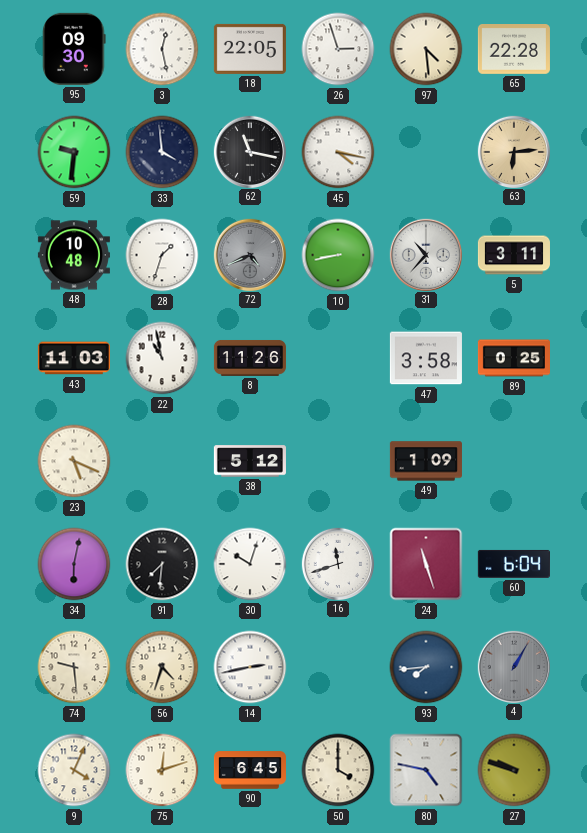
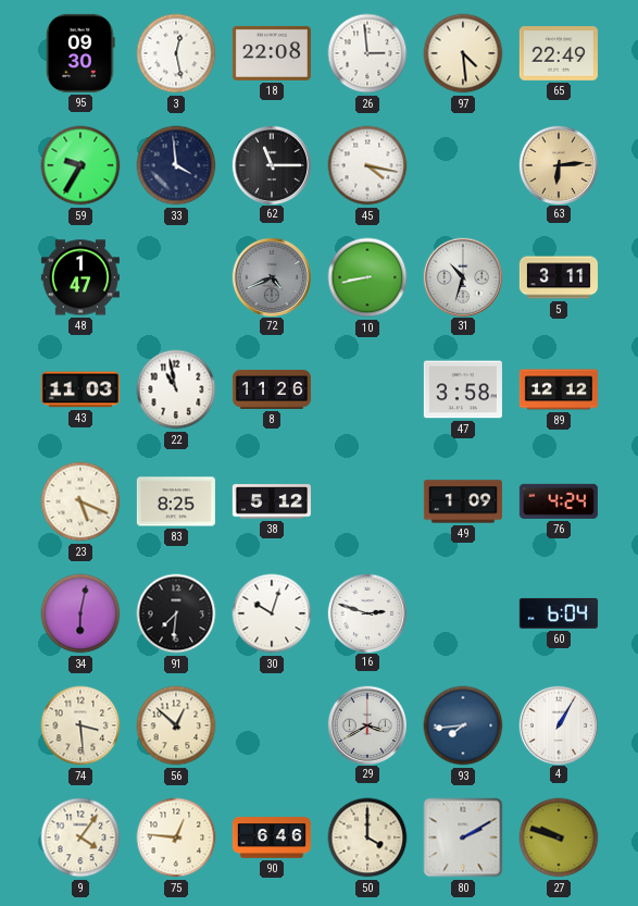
18: 22:05 -> 22:08
26: 2:57 -> 2:59
65: 22:28 -> 22:49
59: 9:31 -> 9:35
62: 11:17 -> 11:15
48: 10:48 -> 1:47
28: 1:33 -> none
31: 10:37 -> 10:33
89: 0:25 -> 12:12
83: none -> 8:25
76: none -> 4:24
16: 11:42 -> 2:48
24: 11:27 -> none
74: 9:29 -> 3:29
56: 4:33 -> 12:52
14: 2:43 -> none
29: none -> 3:40
4 dial: grey -> white
9: 4:04 -> 4:06
75: 12:12 -> 12:46
90: 6:45 -> 6:46
80: 4:47 -> 2:10
